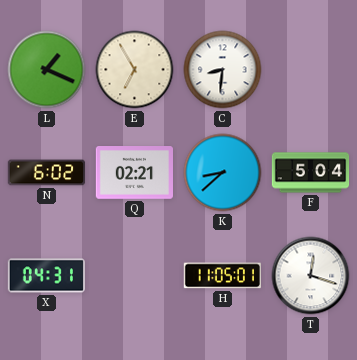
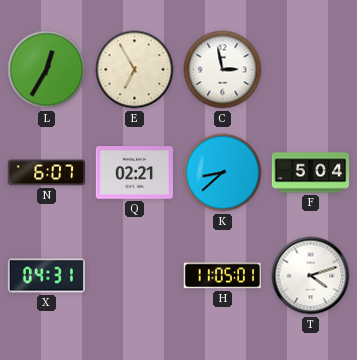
L: 1:19 -> 12:35
C: 8:31 -> 2:58
N: 6:02 -> 6:07
T: 12:18 -> 4:12
